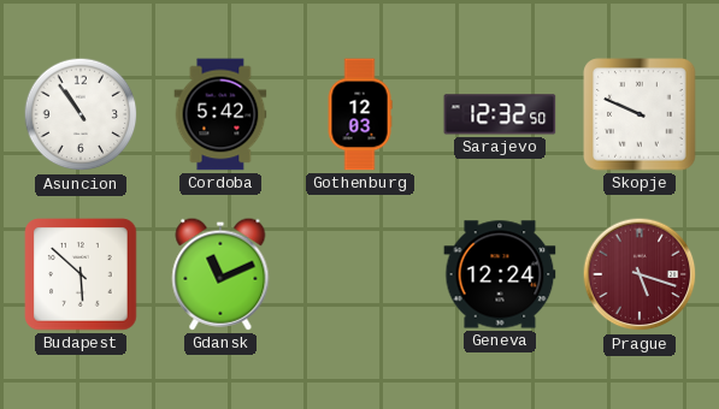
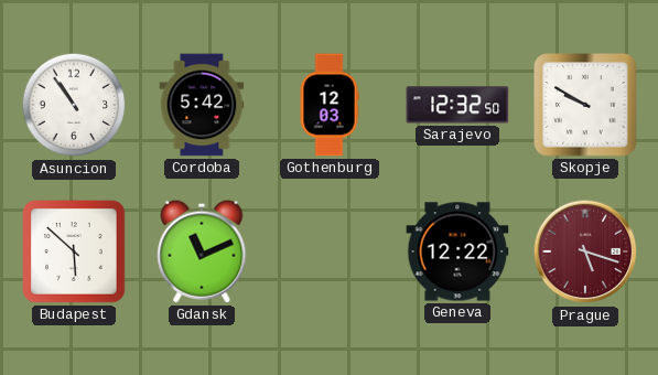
Skopje: 9:49 -> 9:50
Geneva: 12:24 -> 12:22
